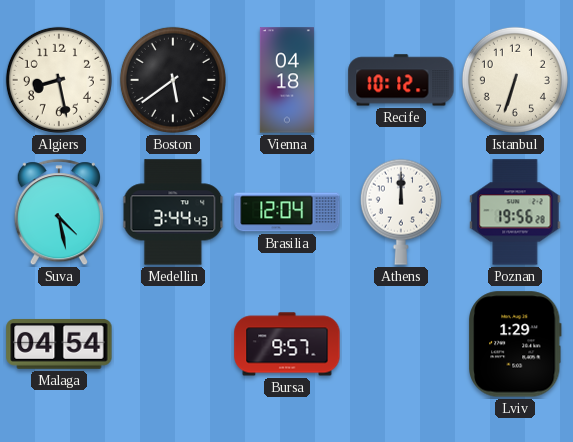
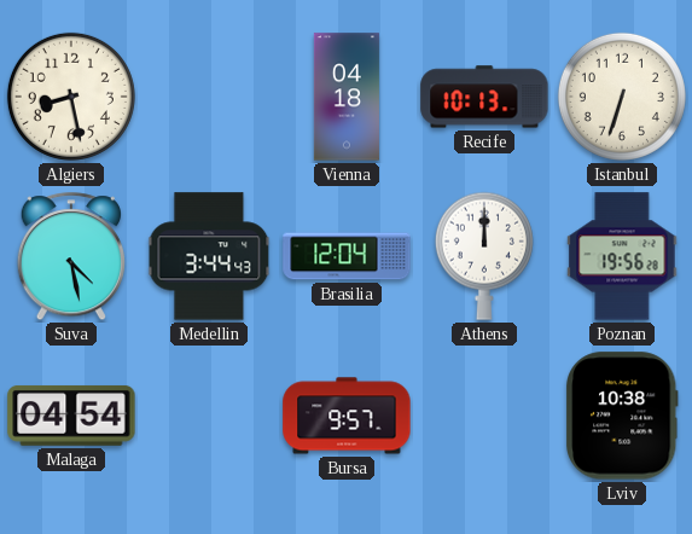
Boston: 5:39 -> none
Recife: 10:12 -> 10:13
Lviv: 1:29 -> 10:38
